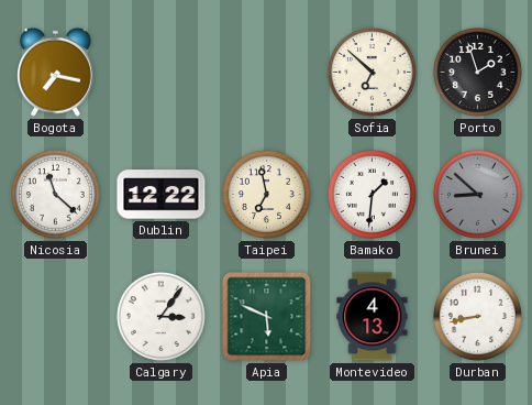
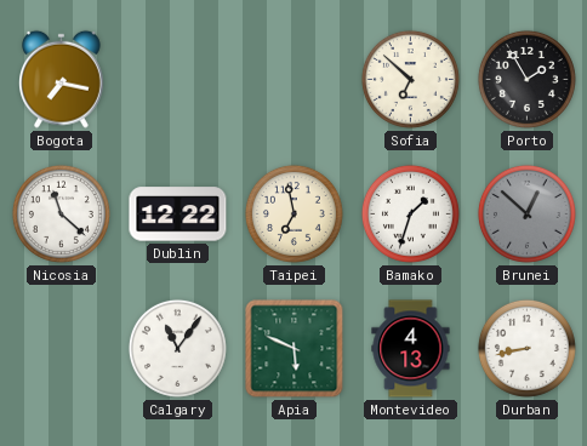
Porto: 1:57 -> 1:55
Bamako: 1:31 -> 1:33
Brunei: 8:52 -> 12:52
Calgary: 3:06 -> 11:06
